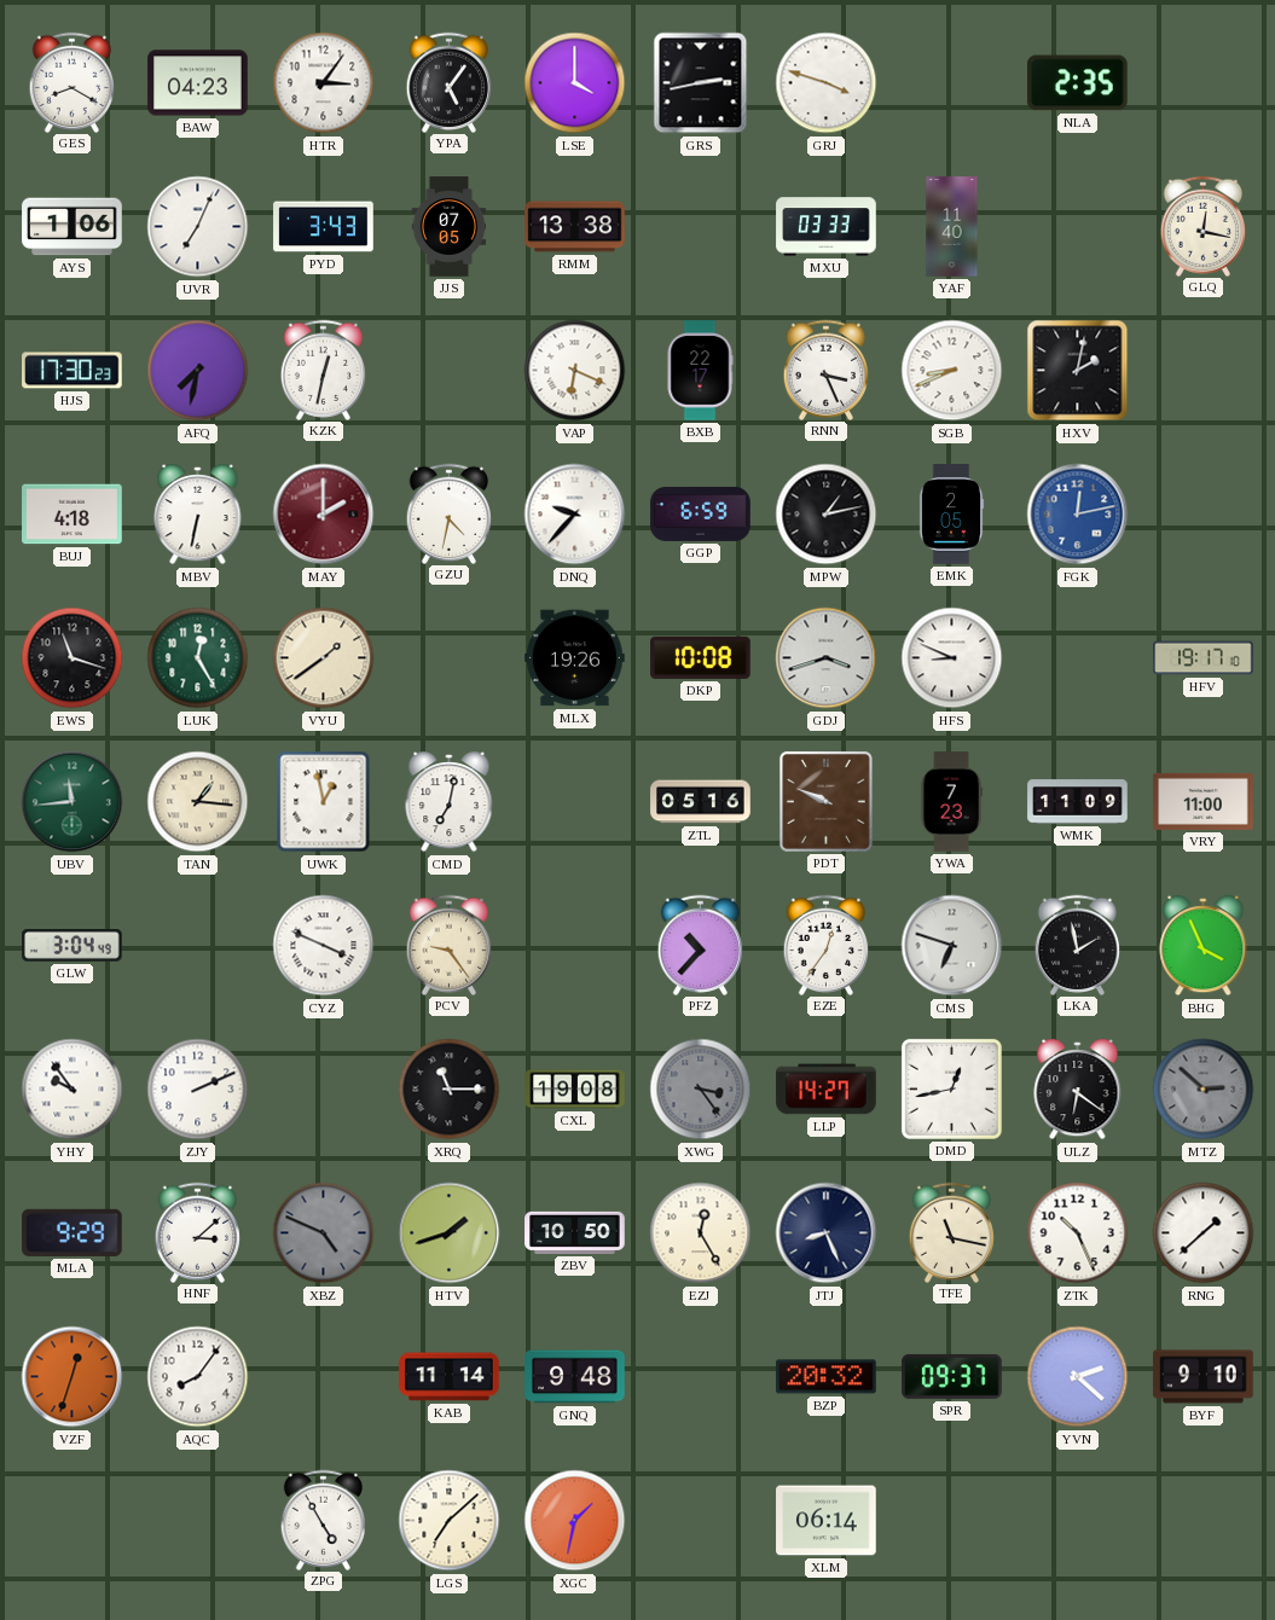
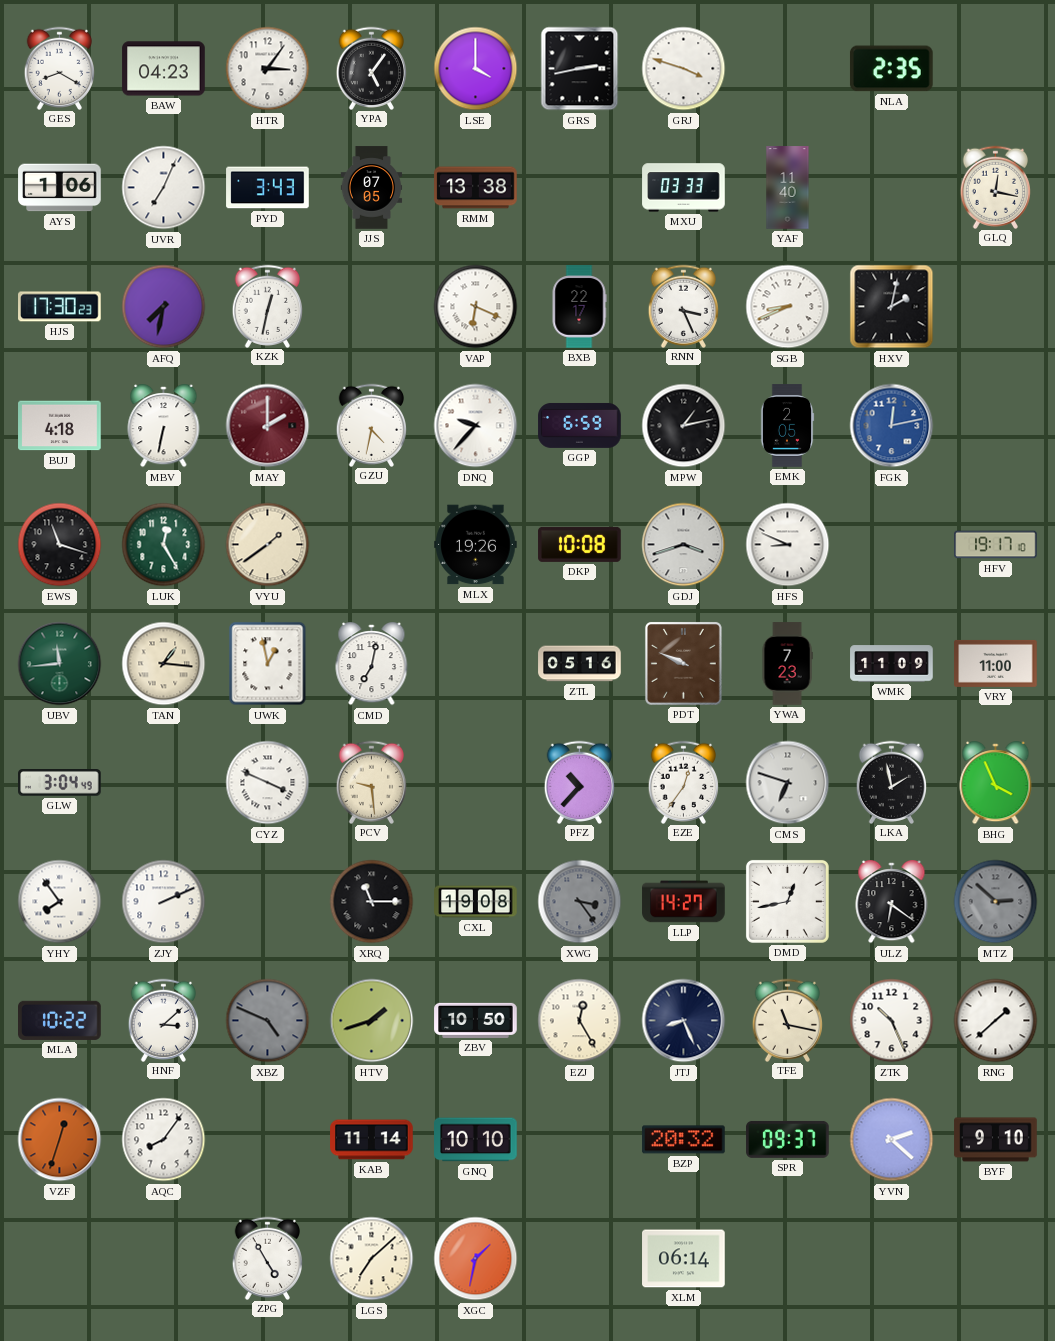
PCV: 9:24 -> 9:29
YHY: 9:54 -> 7:54
MLA: 9:29 -> 10:22
GNQ: 9:48 -> 10:10
